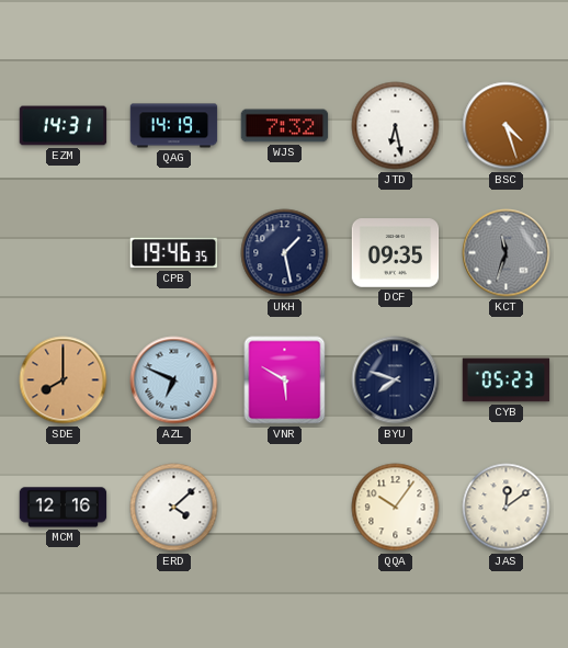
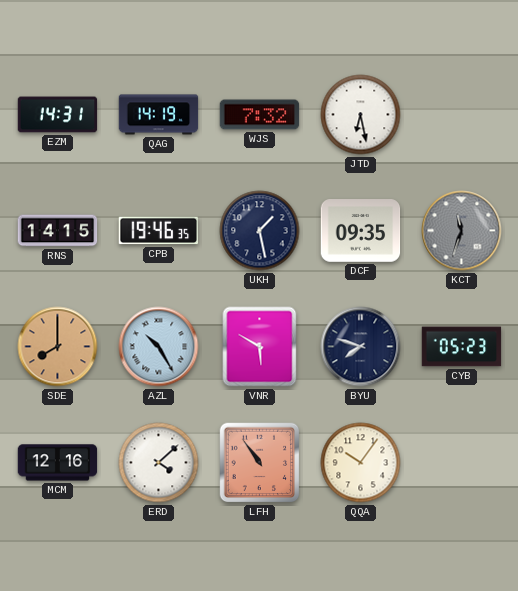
BSC: 4:27 -> none
RNS: none -> 14:15
AZL: 6:49 -> 10:25
LFH: none -> 10:54
JAS: 12:09 -> none
